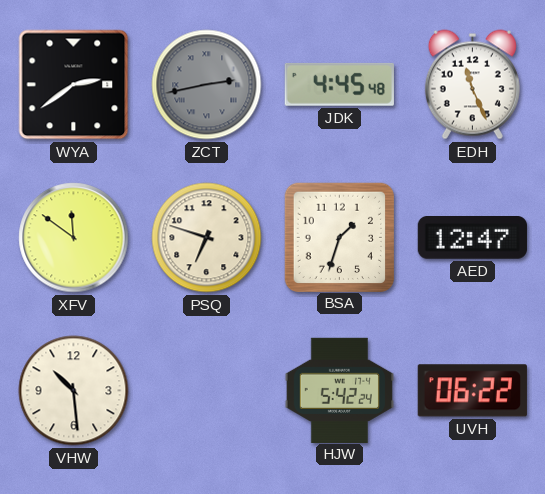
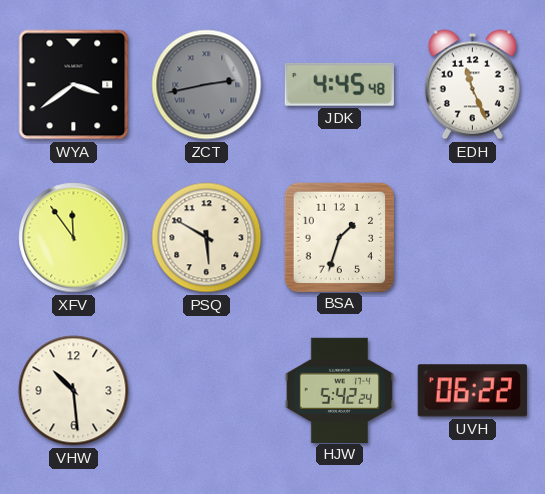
WYA: 2:39 -> 3:39
XFV: 11:51 -> 11:54
PSQ: 6:48 -> 5:50
AED: 12:47 -> none
